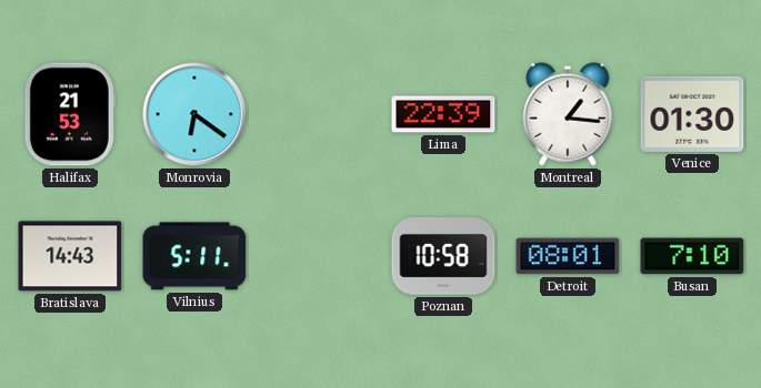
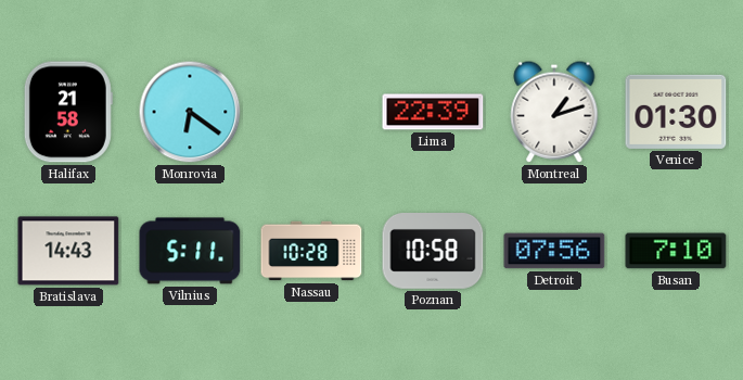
Halifax: 21:53 -> 21:58
Montreal: 1:16 -> 1:12
Nassau: none -> 10:28
Detroit: 08:01 -> 07:56
